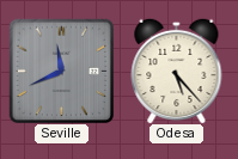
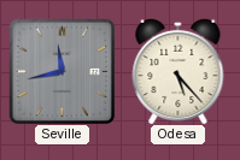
Seville: 11:41 -> 11:43
